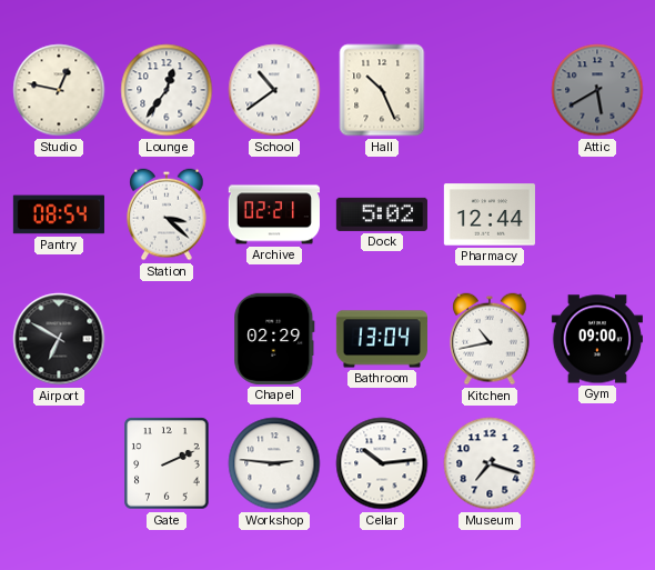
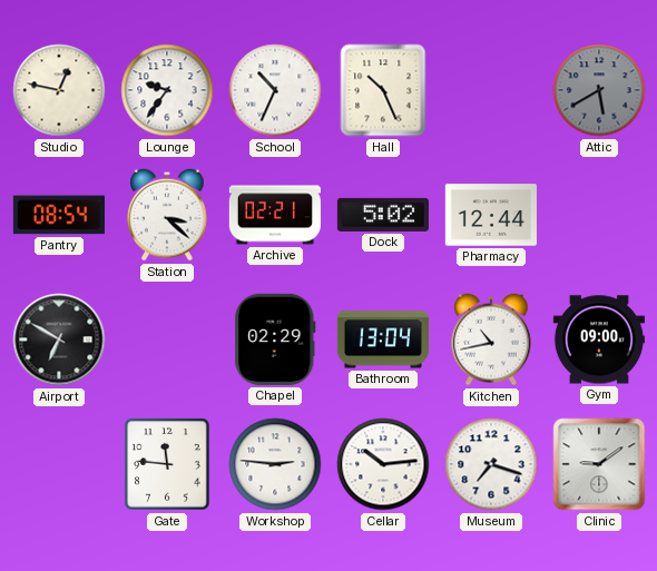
Lounge: 12:36 -> 9:36
School: 10:39 -> 10:34
Gate: 2:11 -> 11:46
Clinic: none -> 9:09
